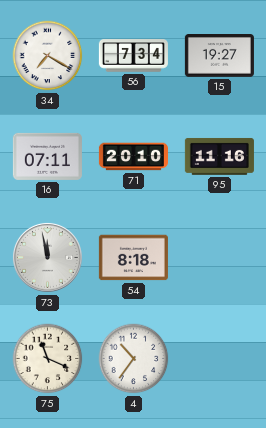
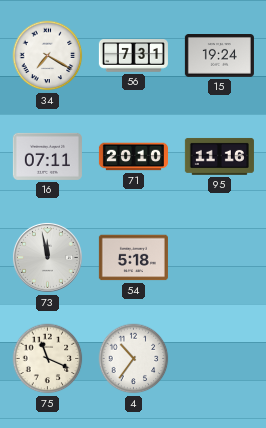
56: 7:34 -> 7:31
15: 19:27 -> 19:24
54: 8:18 -> 5:18
